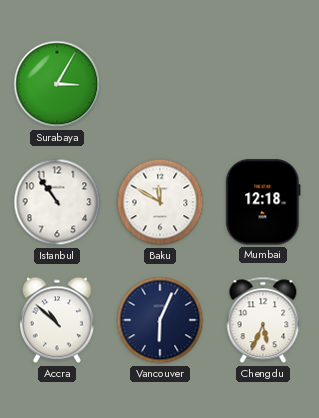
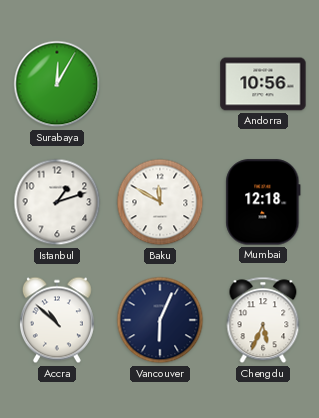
Surabaya: 3:05 -> 12:05
Andorra: none -> 10:56
Istanbul: 10:54 -> 1:12
